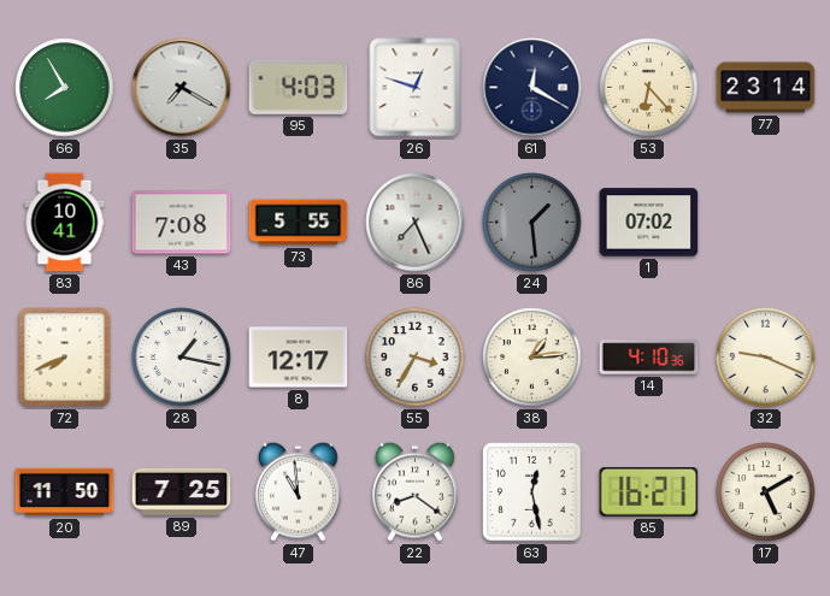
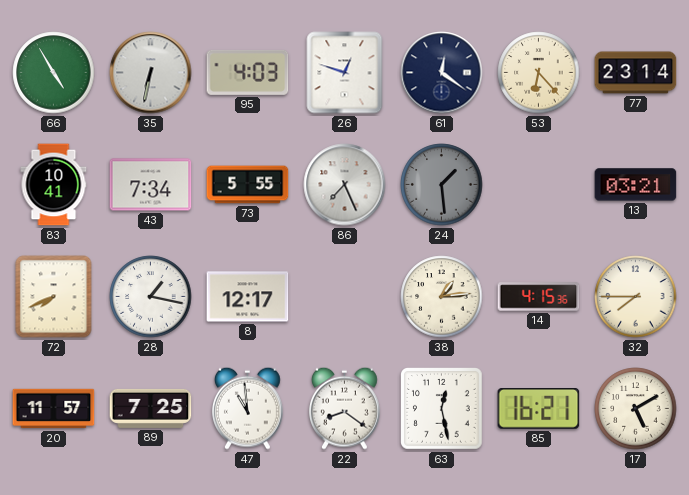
66: 7:55 -> 4:55
35: 7:20 -> 6:32
61: 12:20 -> 12:21
43: 7:08 -> 7:34
1: 07:02 -> none
13: none -> 03:21
55: 3:35 -> none
14: 4:10 -> 4:15
32: 9:19 -> 7:45
20: 11:50 -> 11:57
